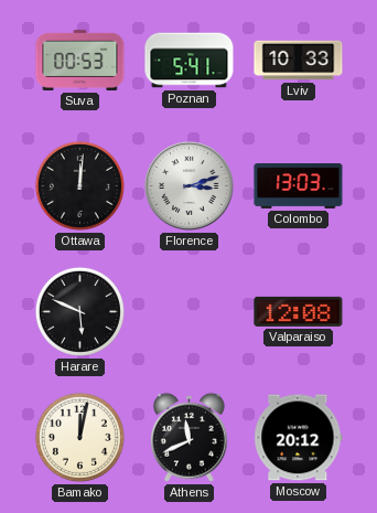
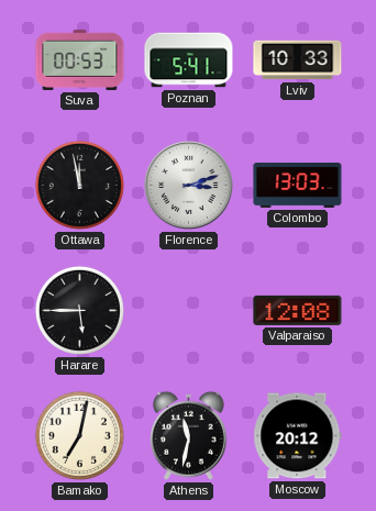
Ottawa: 12:01 -> 11:58
Harare: 5:49 -> 5:45
Bamako: 12:02 -> 7:02
Athens: 11:41 -> 11:32
